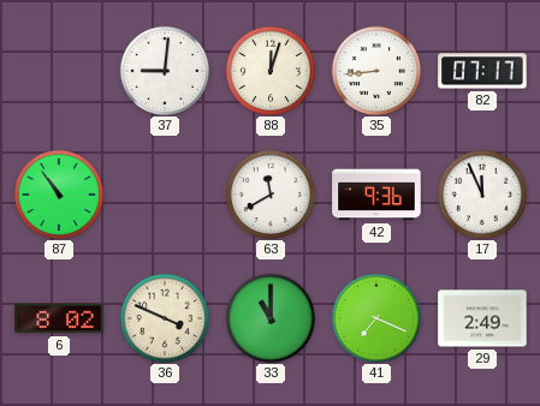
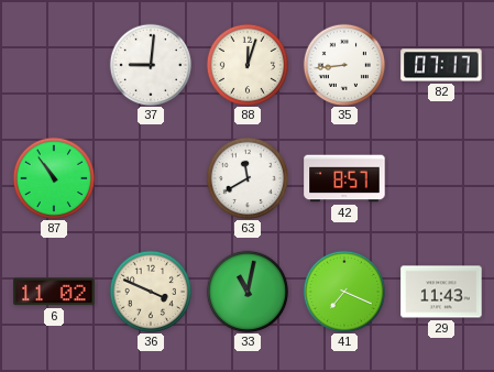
42: 9:36 -> 8:57
17: 11:56 -> none
6: 8:02 -> 11:02
33: 11:00 -> 11:02
29: 2:49 -> 11:43
